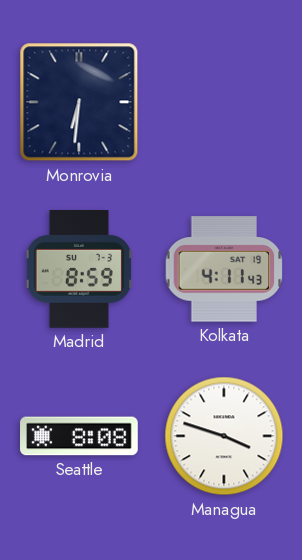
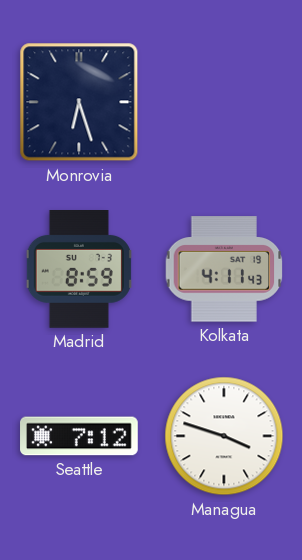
Monrovia: 6:31 -> 6:27
Seattle: 8:08 -> 7:12
